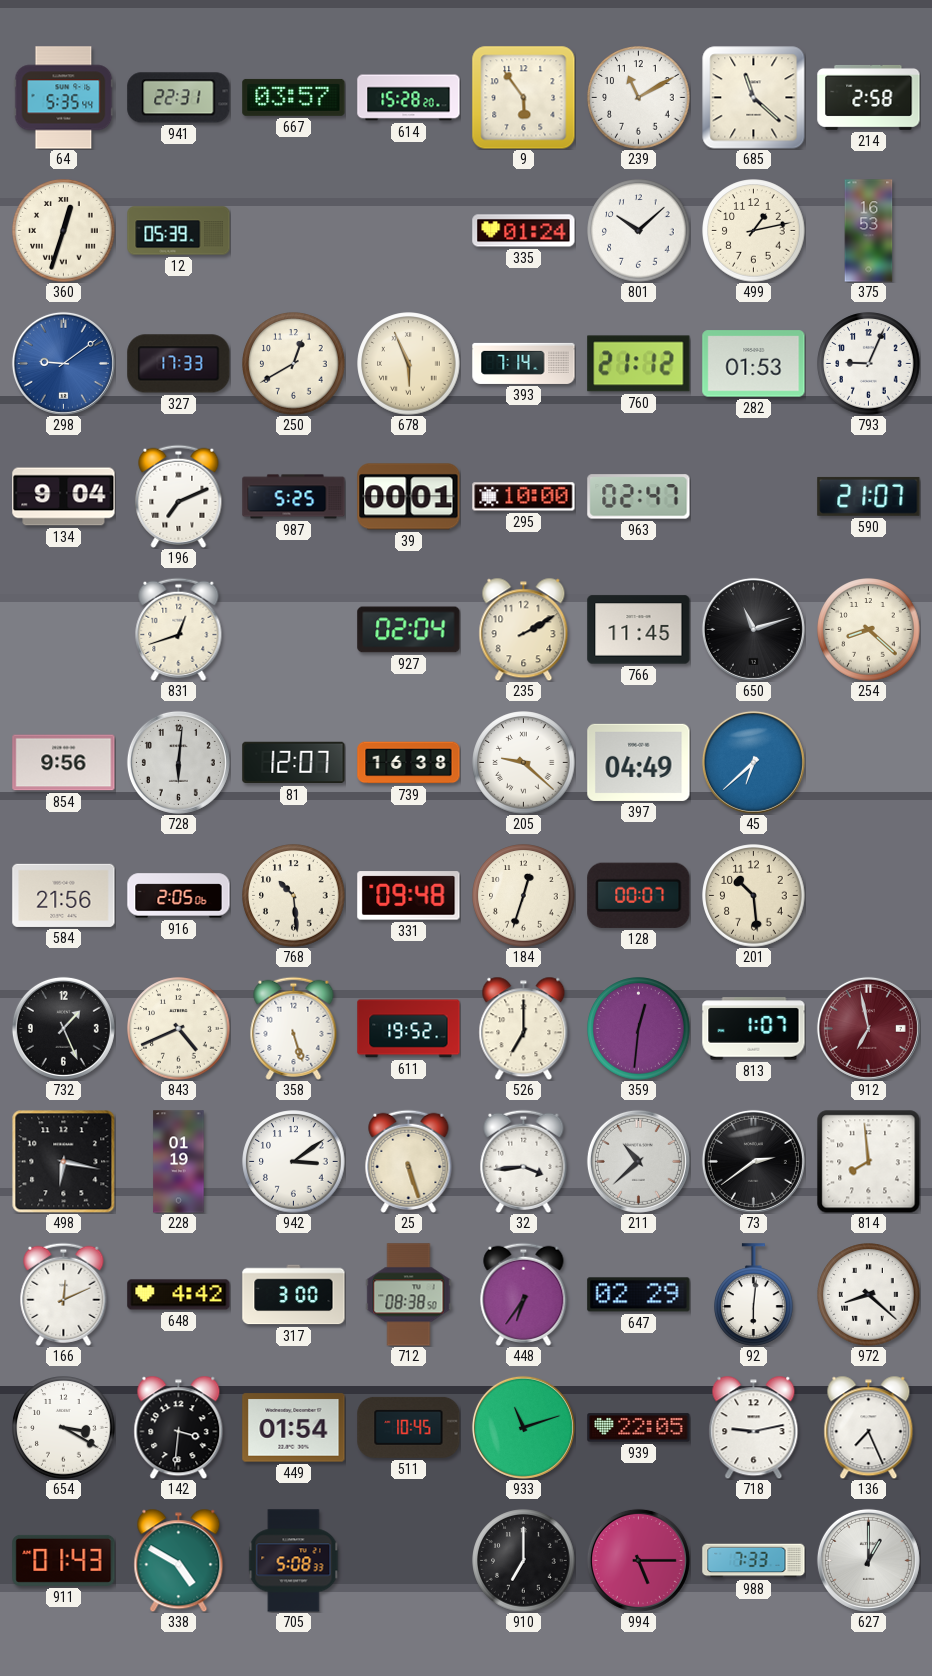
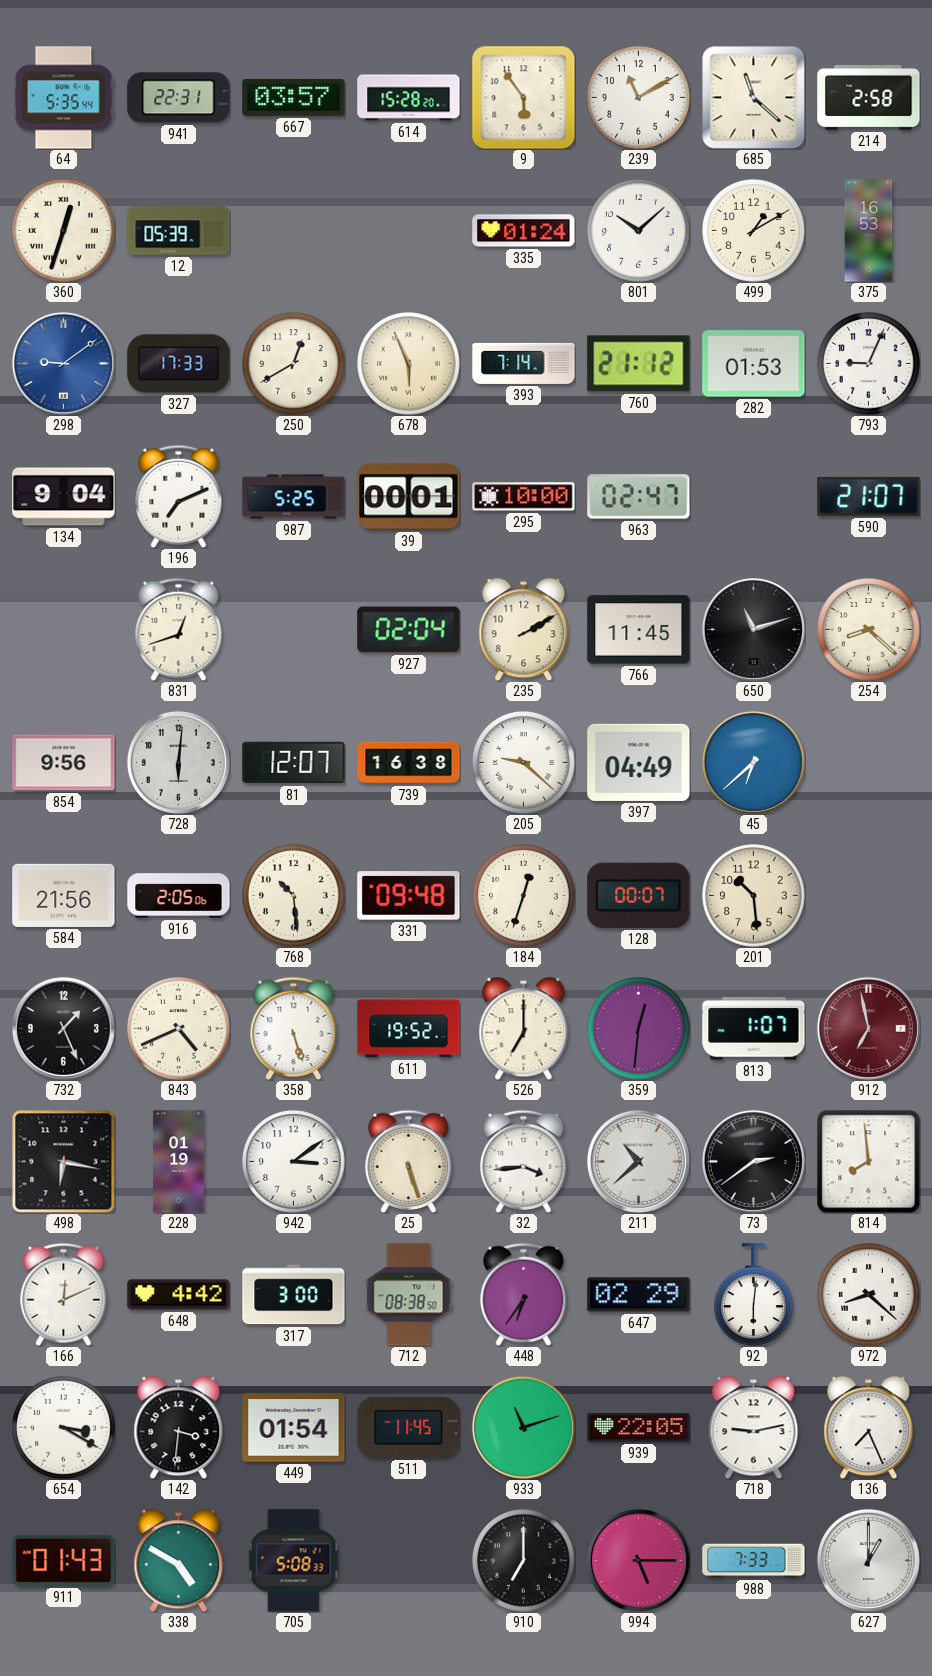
499: 1:13 -> 1:10
511: 10:45 -> 11:45
